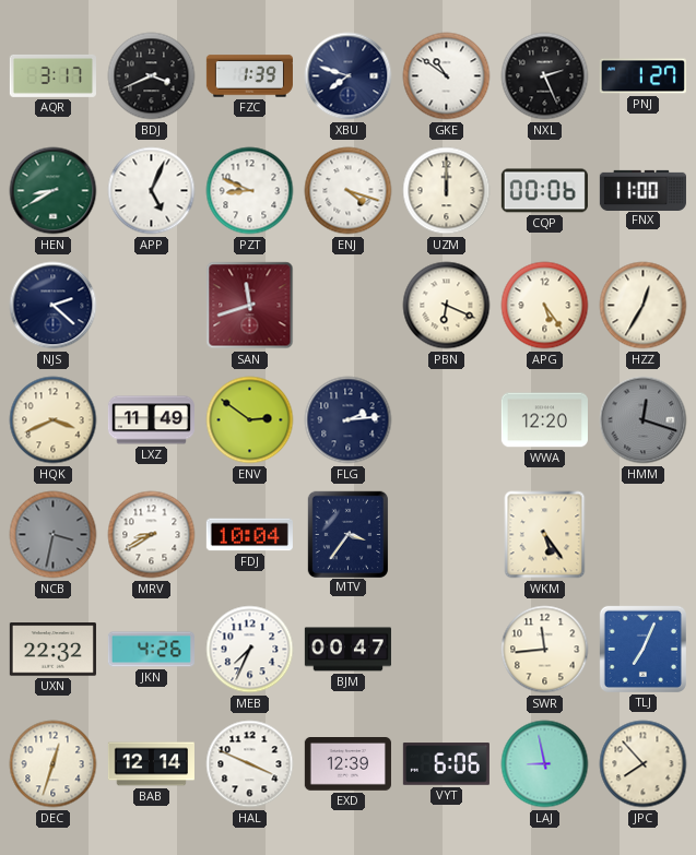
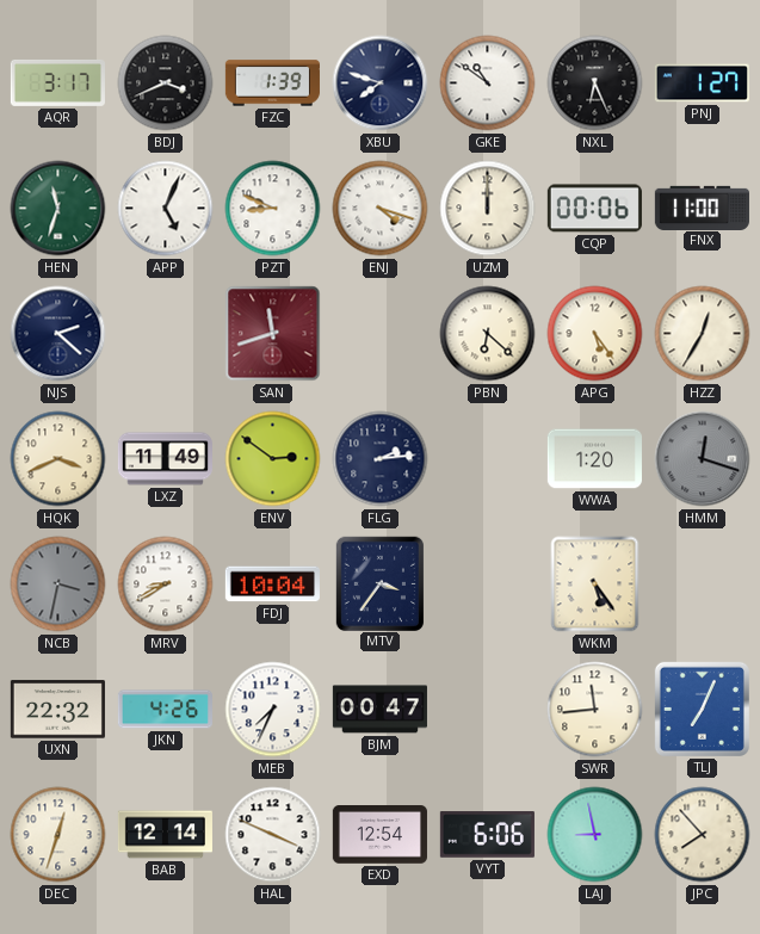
NXL: 2:26 -> 6:26
HEN: 8:40 -> 11:33
PBN: 6:19 -> 6:22
WWA: 12:20 -> 1:20
EXD: 12:39 -> 12:54
